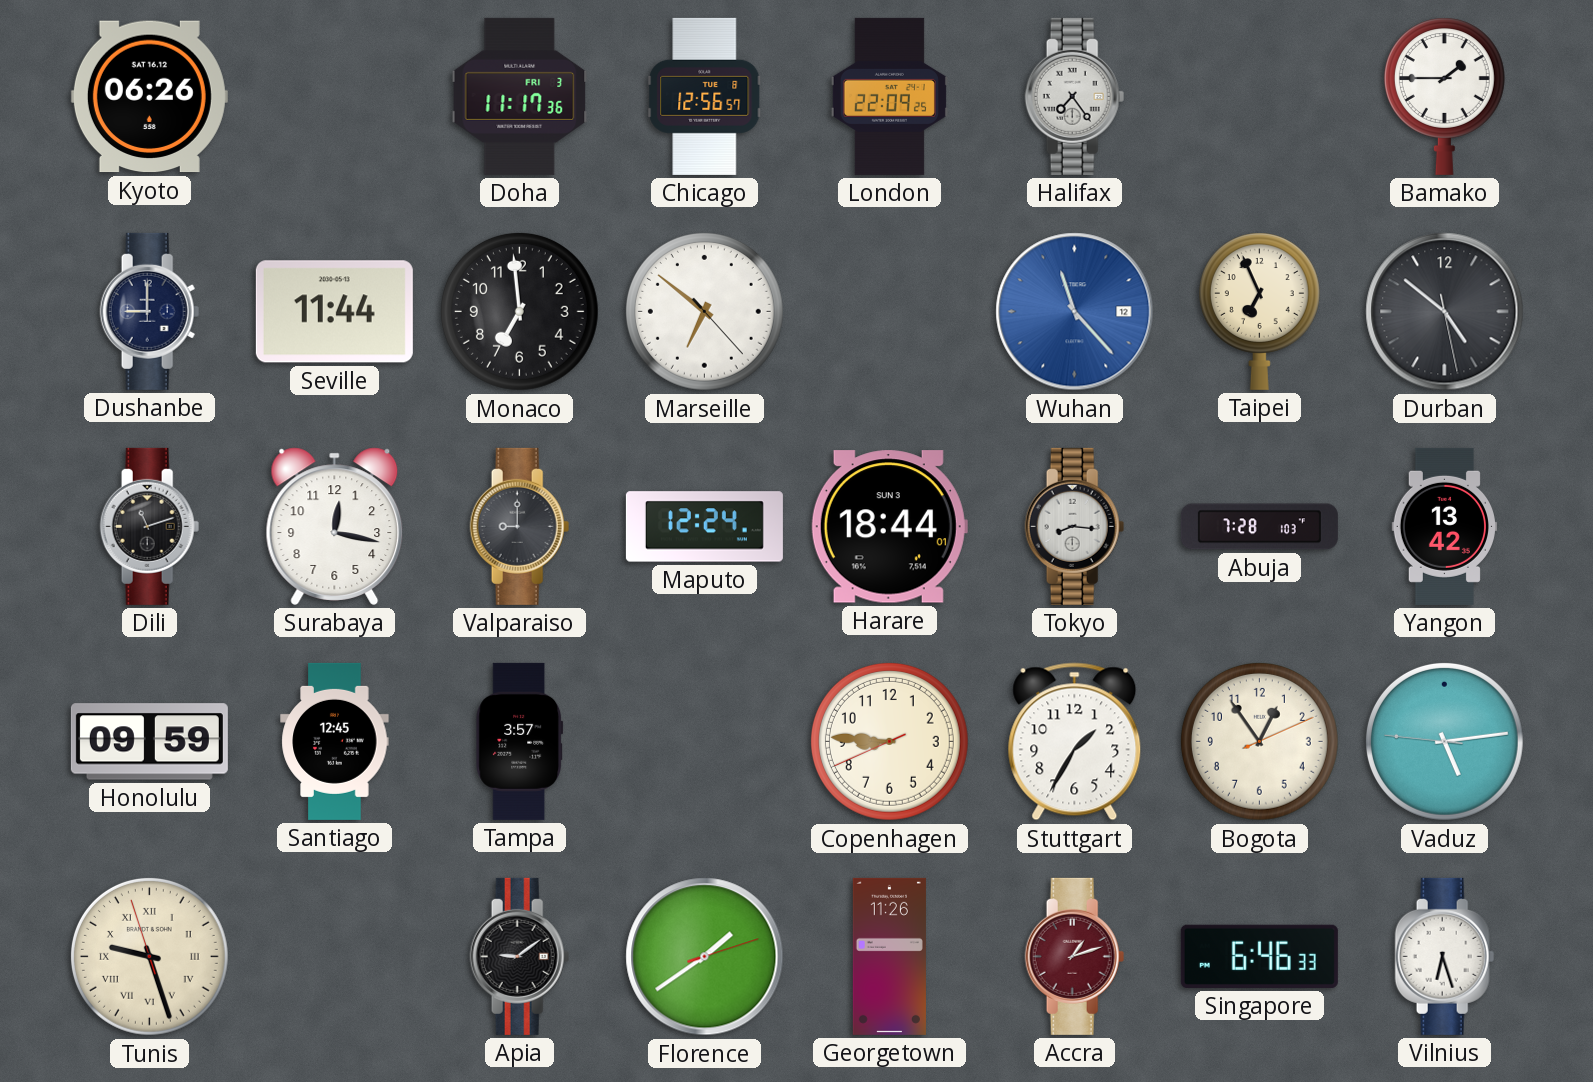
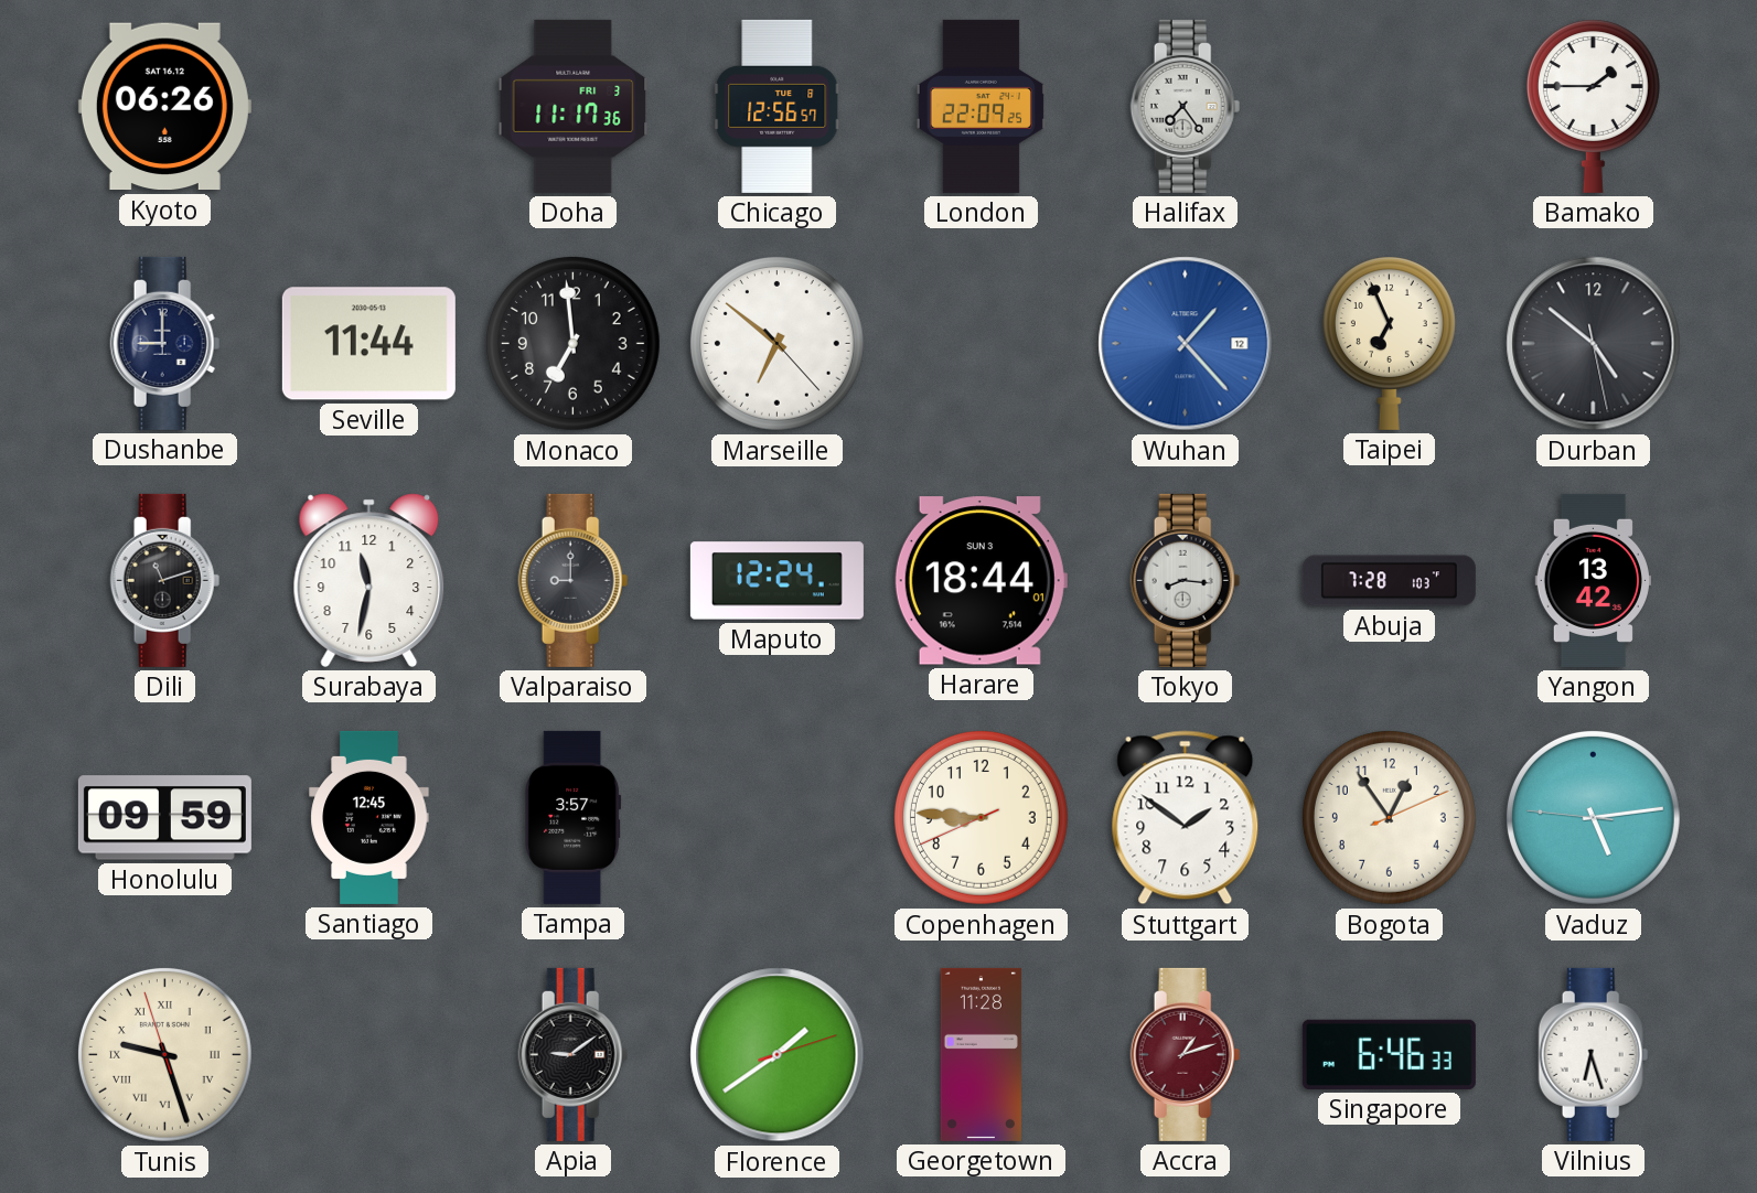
Wuhan: 11:23 -> 1:23
Surabaya: 12:17 -> 11:32
Stuttgart: 1:35 -> 1:51
Georgetown: 11:26 -> 11:28
